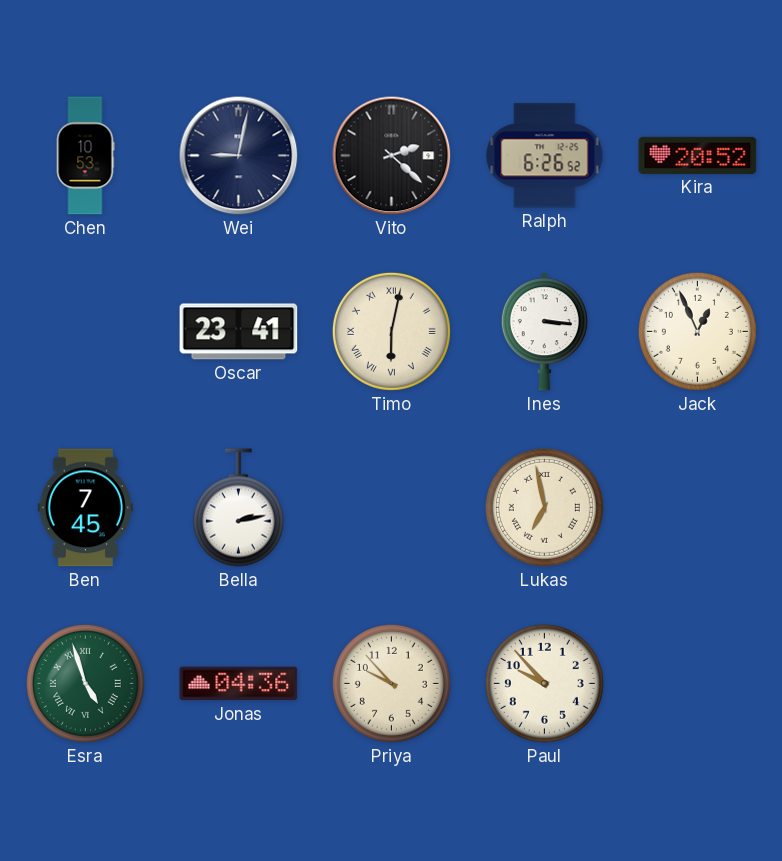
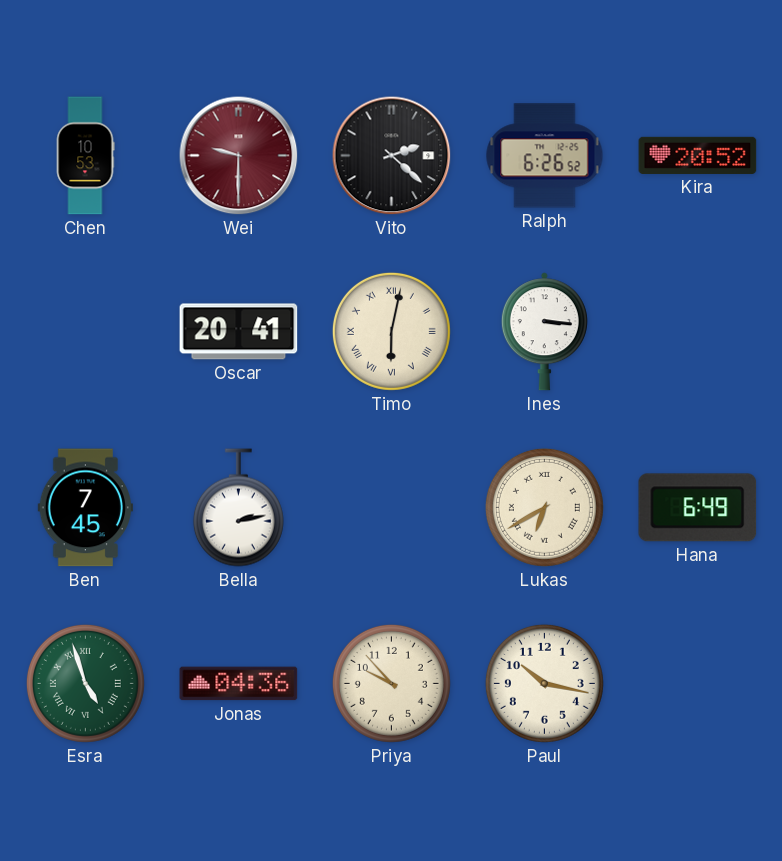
Wei: 9:02 -> 9:30
Wei dial: navy -> burgundy
Oscar: 23:41 -> 20:41
Jack: 12:56 -> none
Lukas: 6:58 -> 6:40
Hana: none -> 6:49
Paul: 9:53 -> 10:17
